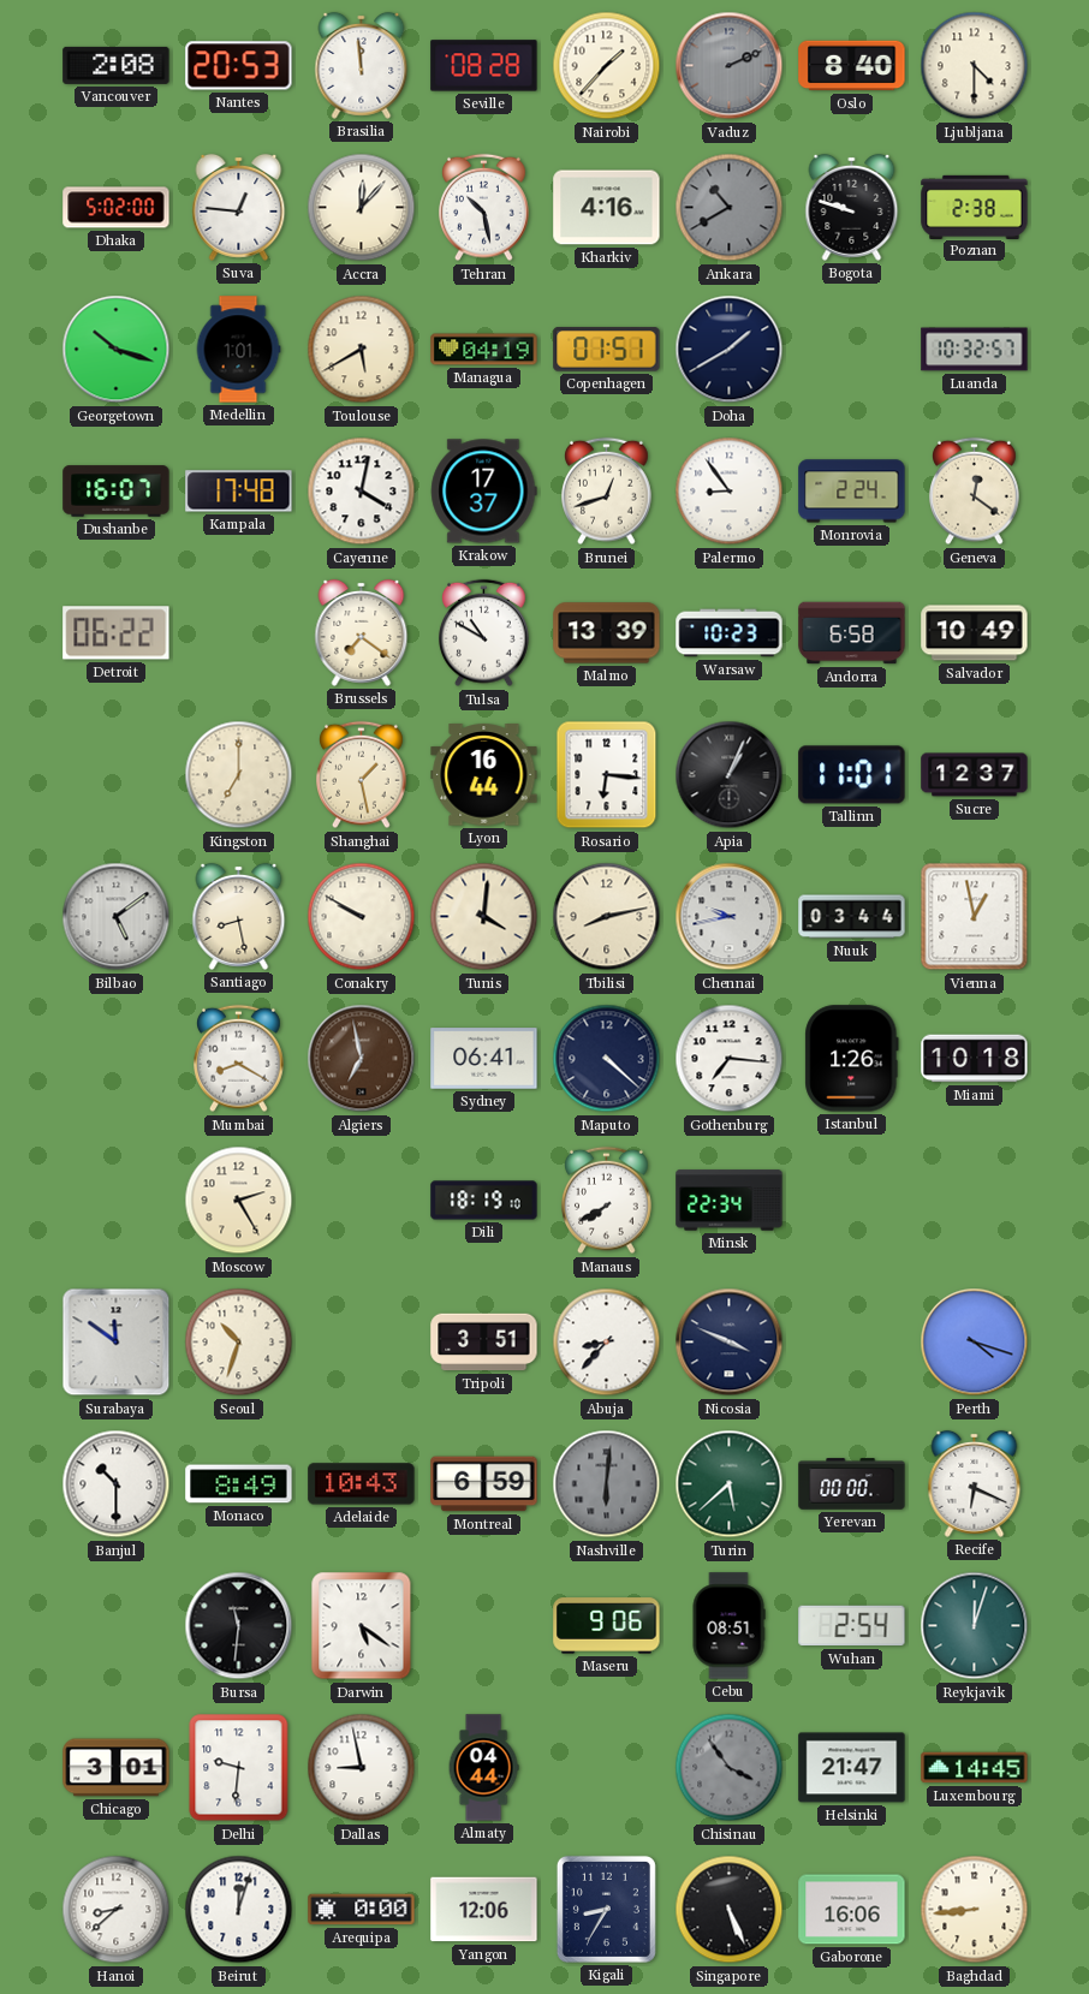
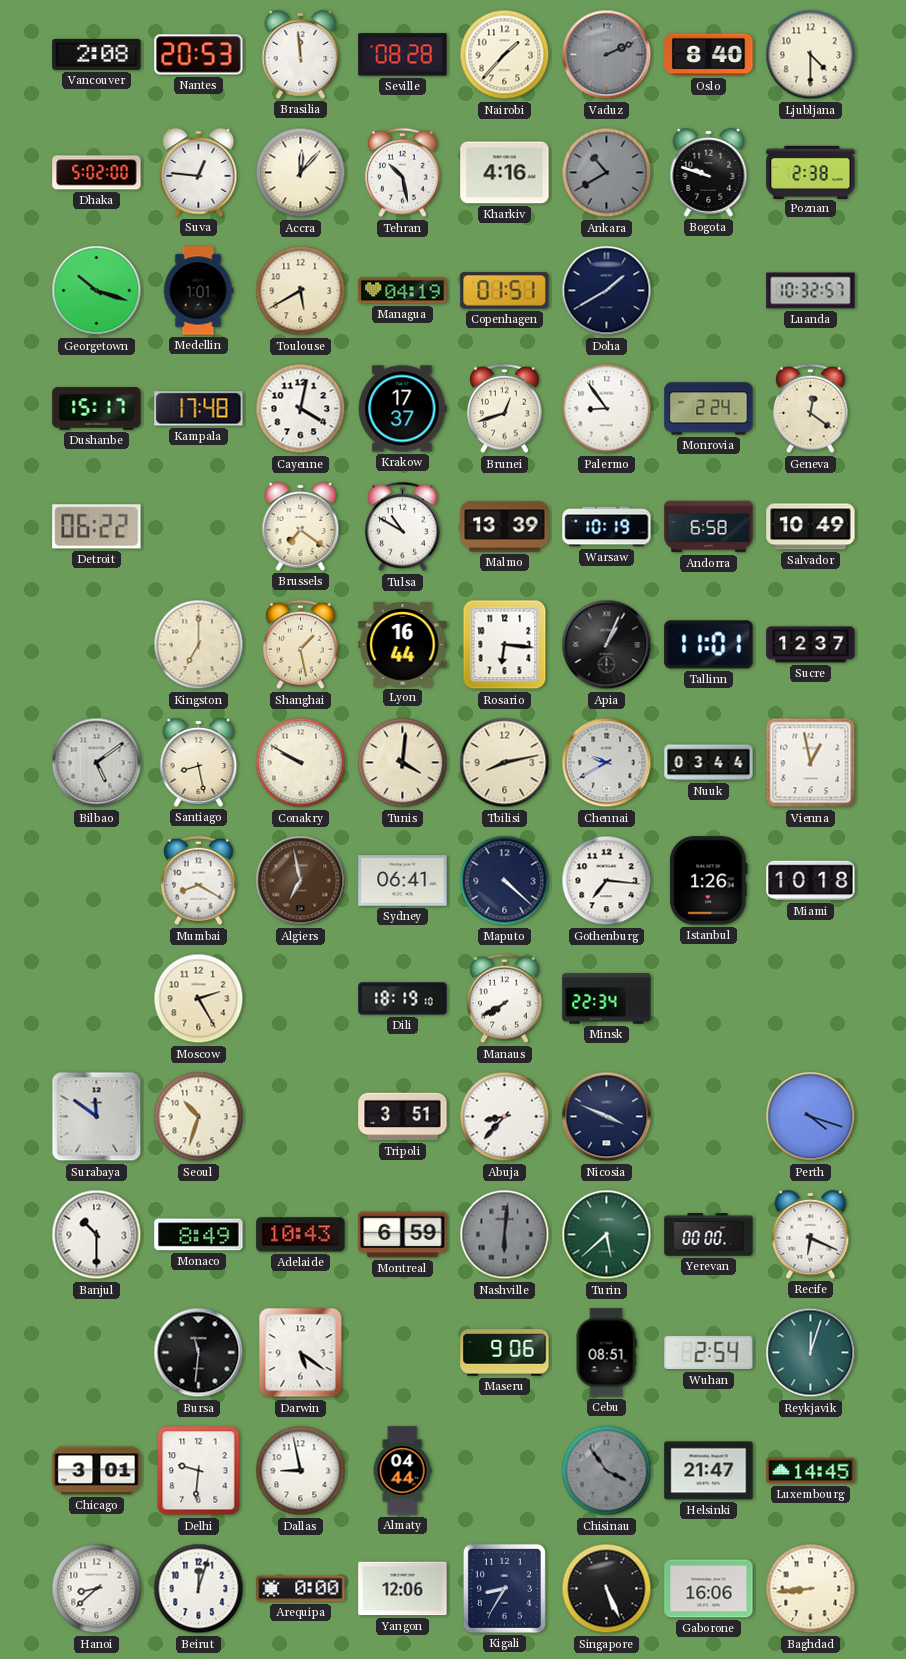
Dushanbe: 16:07 -> 15:17
Warsaw: 10:23 -> 10:19
Chennai: 9:43 -> 9:40
